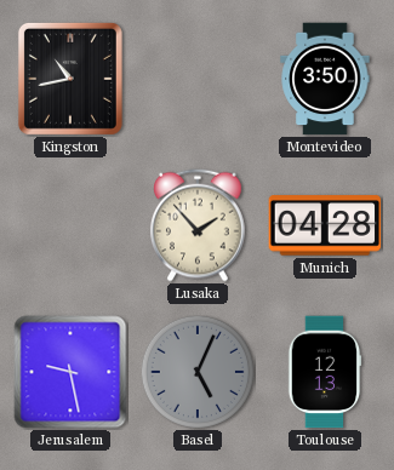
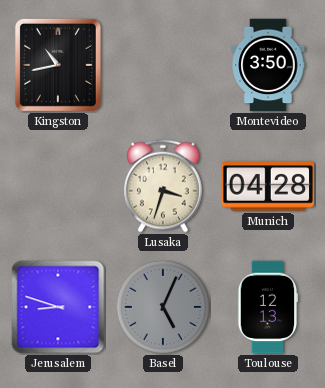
Lusaka: 1:53 -> 3:33
Jerusalem: 9:28 -> 8:48
